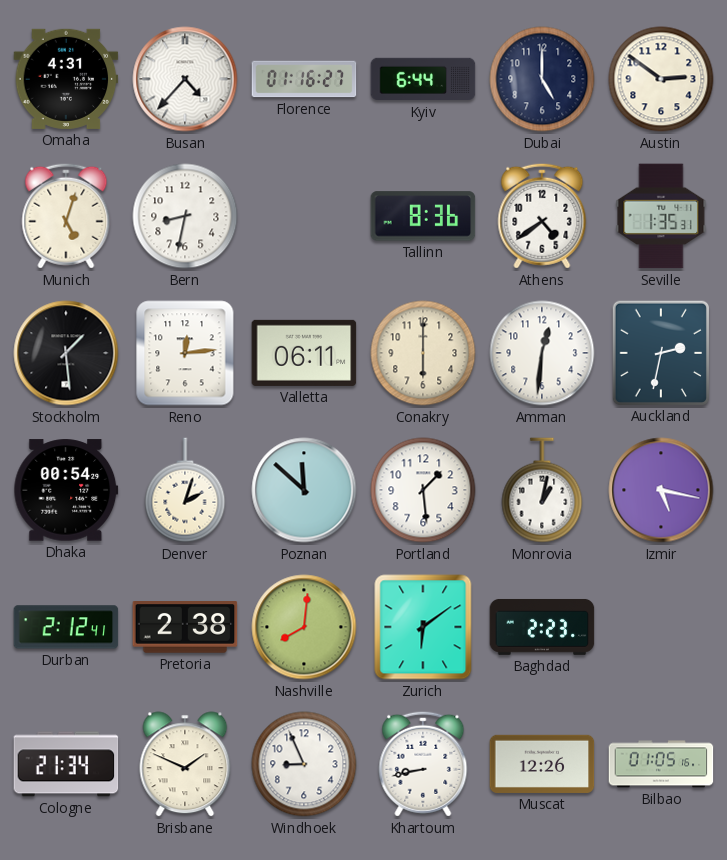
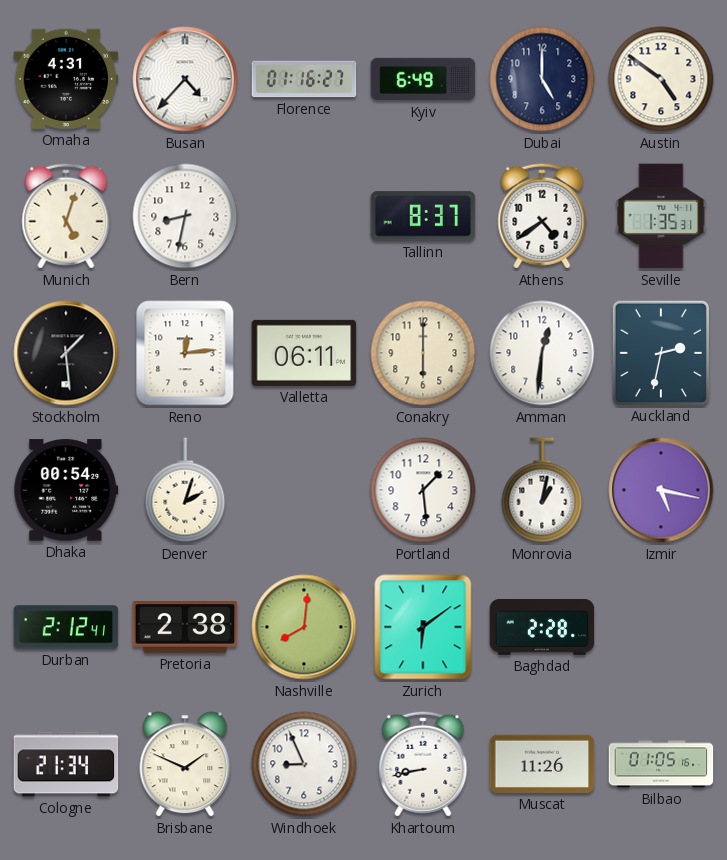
Kyiv: 6:44 -> 6:49
Austin: 2:51 -> 4:51
Tallinn: 8:36 -> 8:37
Poznan: 11:52 -> none
Baghdad: 2:23 -> 2:28
Muscat: 12:26 -> 11:26
